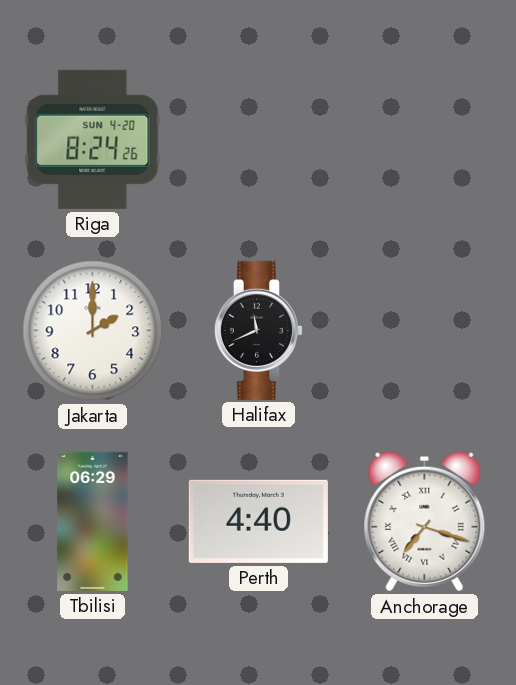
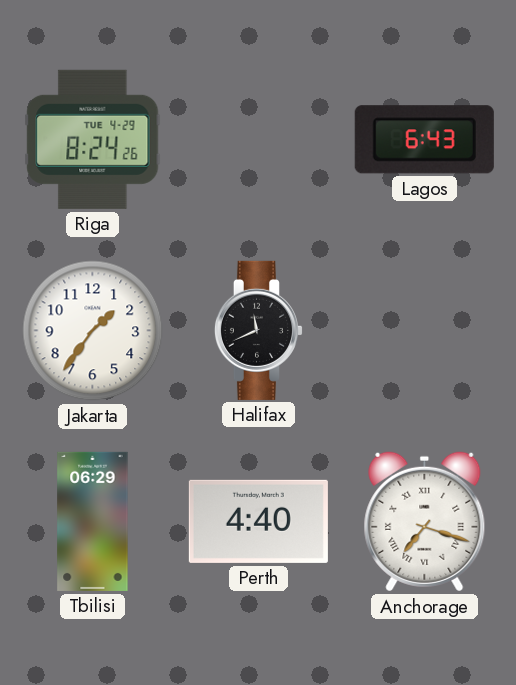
Riga date: SUN 4-20 -> TUE 4-29
Lagos: none -> 6:43
Jakarta: 2:00 -> 1:36
